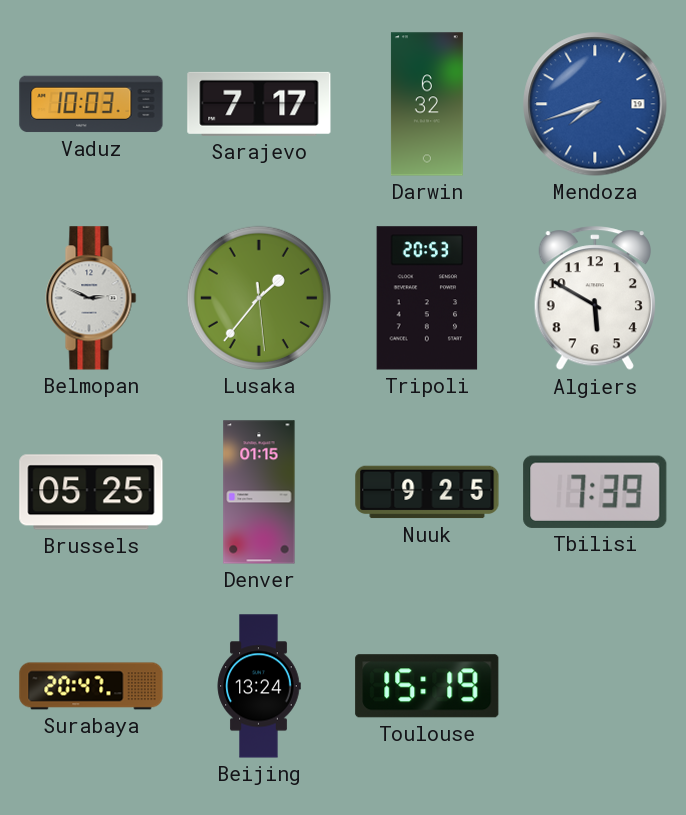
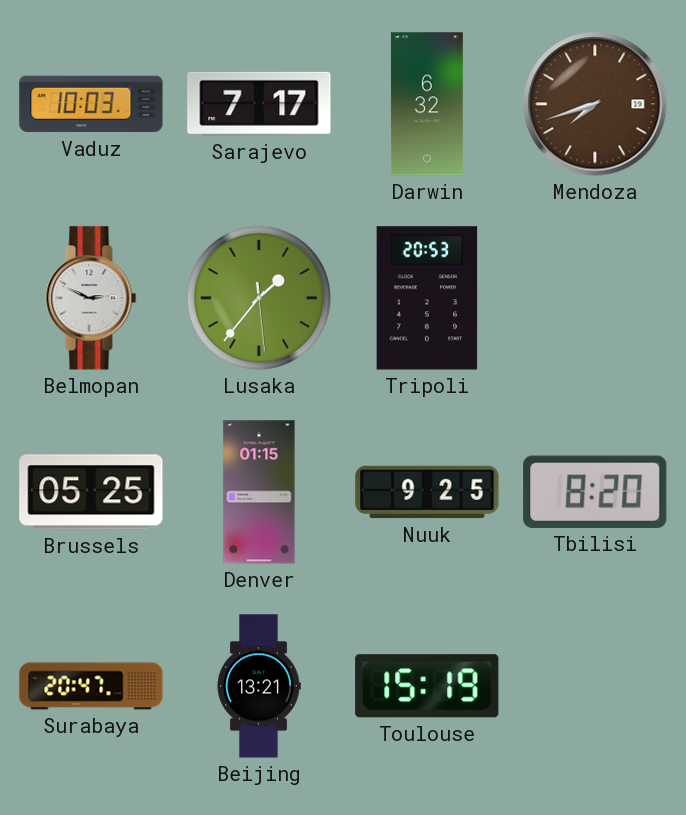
Mendoza dial: blue -> brown
Algiers: 5:50 -> none
Tbilisi: 7:39 -> 8:20
Beijing: 13:24 -> 13:21
